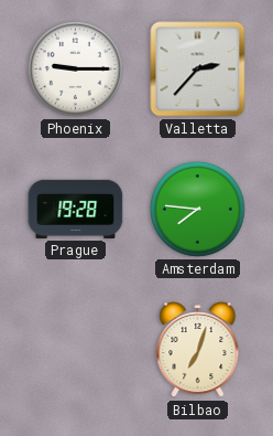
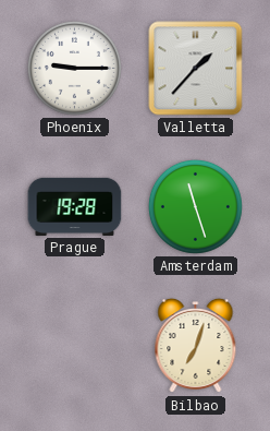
Valletta: 2:37 -> 1:37
Amsterdam: 7:46 -> 11:27
